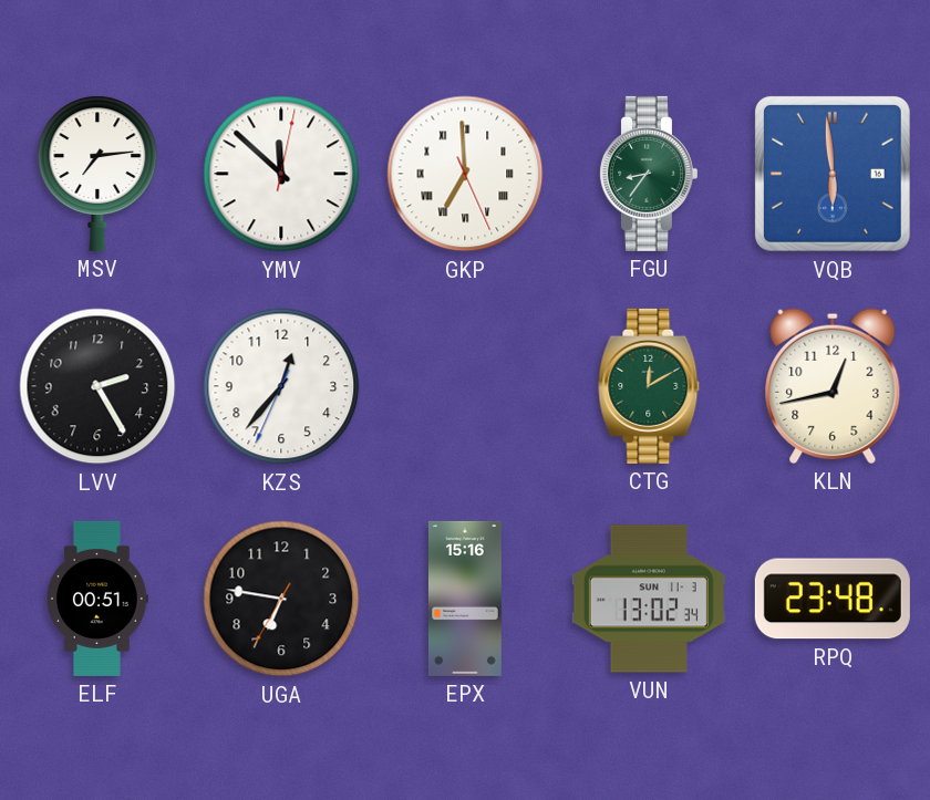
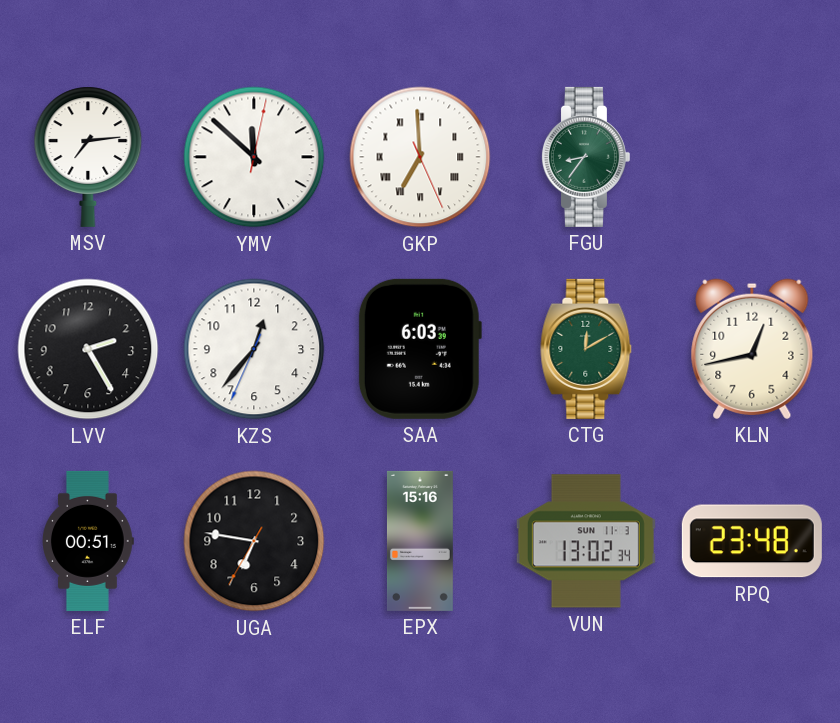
VQB: 5:59 -> none
SAA: none -> 6:03
